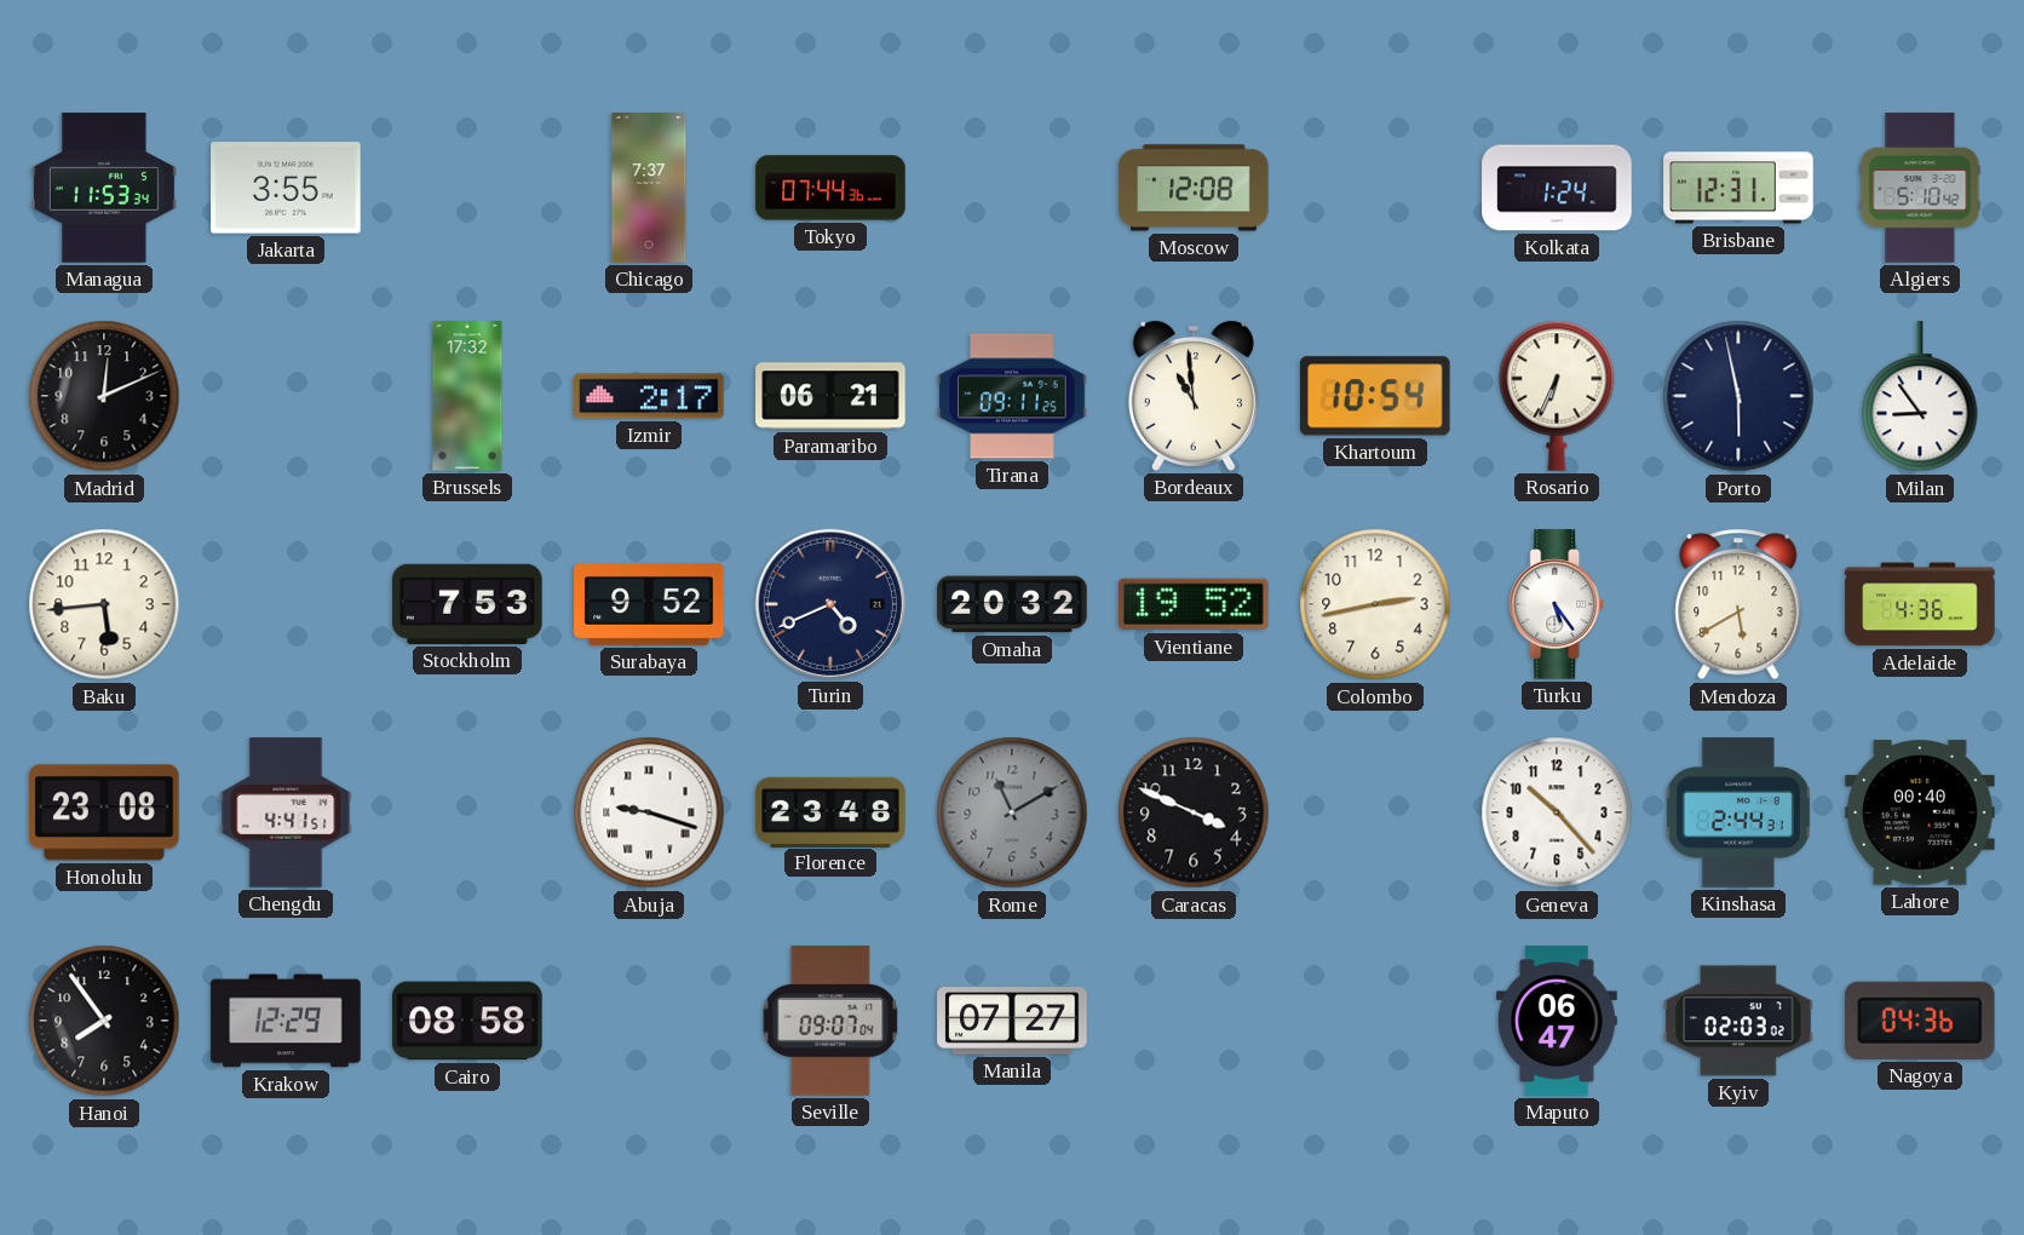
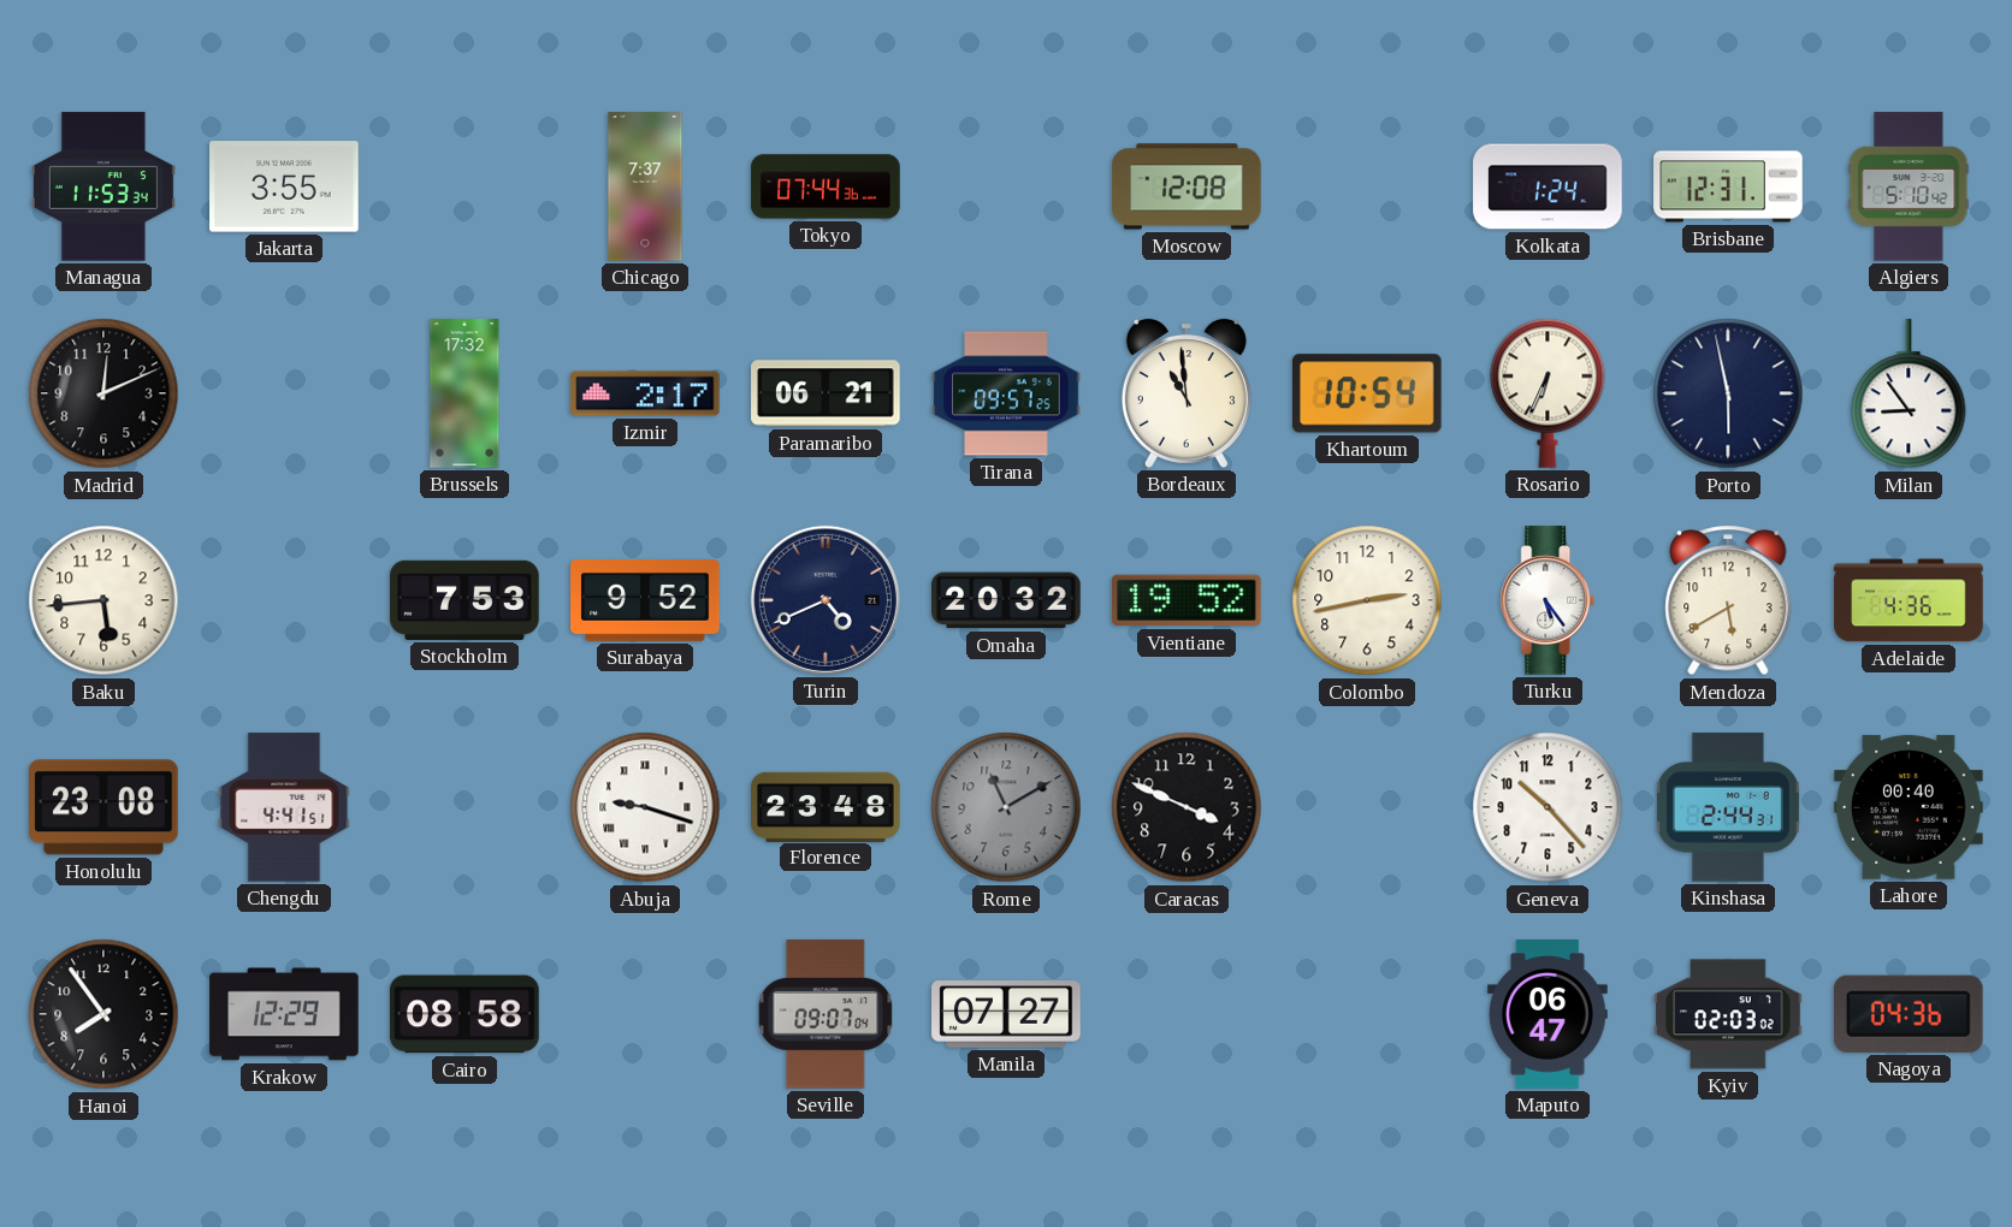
Tirana: 09:11 -> 09:57
